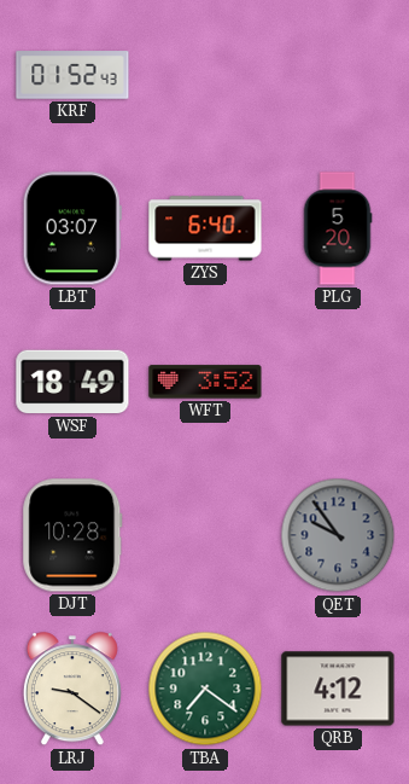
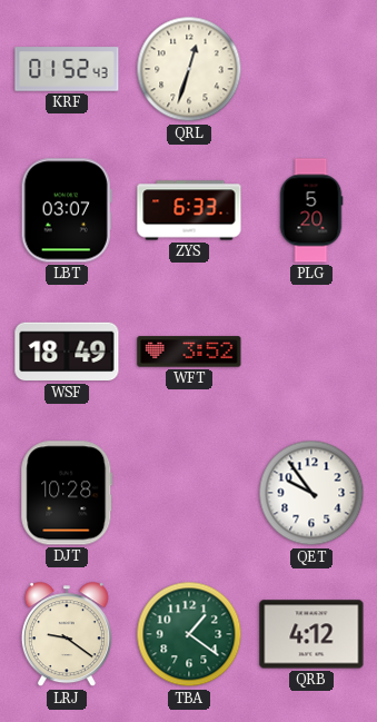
QRL: none -> 12:33
ZYS: 6:40 -> 6:33
QET dial: grey -> white
TBA: 7:21 -> 1:21
